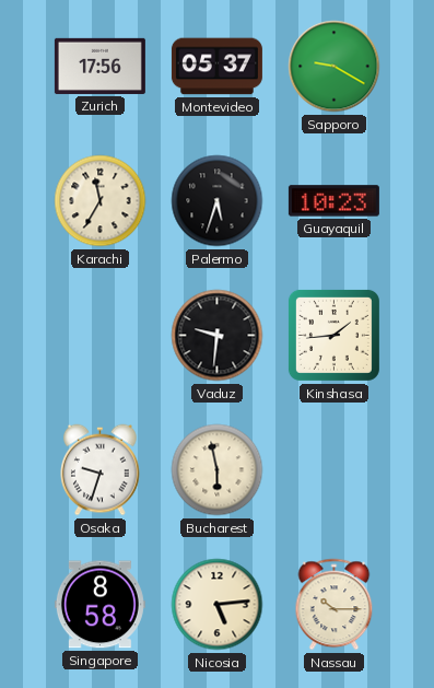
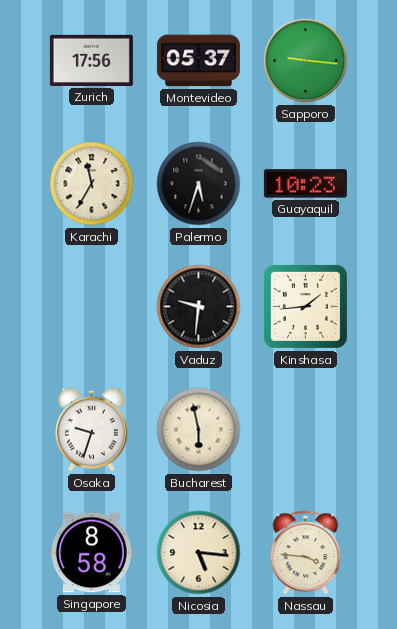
Sapporo: 9:20 -> 9:16
Nicosia: 5:14 -> 5:16
Nassau: 10:15 -> 3:46
